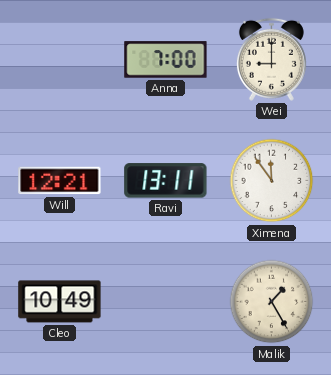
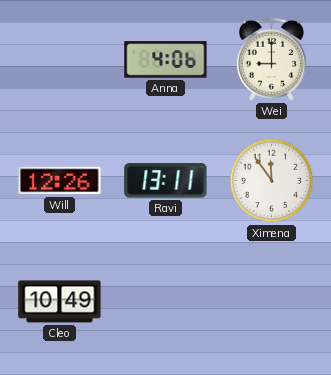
Anna: 7:00 -> 4:06
Will: 12:21 -> 12:26
Malik: 1:25 -> none
